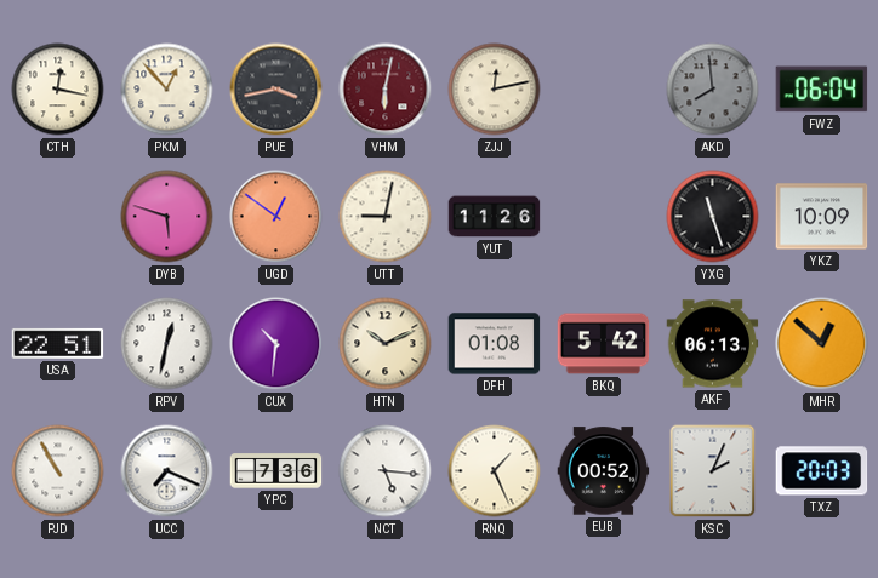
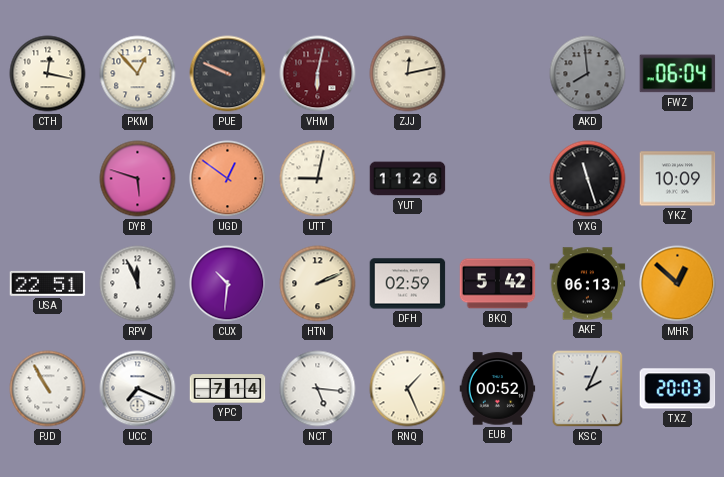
PUE: 3:43 -> 9:49
RPV: 12:32 -> 11:56
HTN: 10:11 -> 2:11
DFH: 01:08 -> 02:59
YPC: 7:36 -> 7:14
